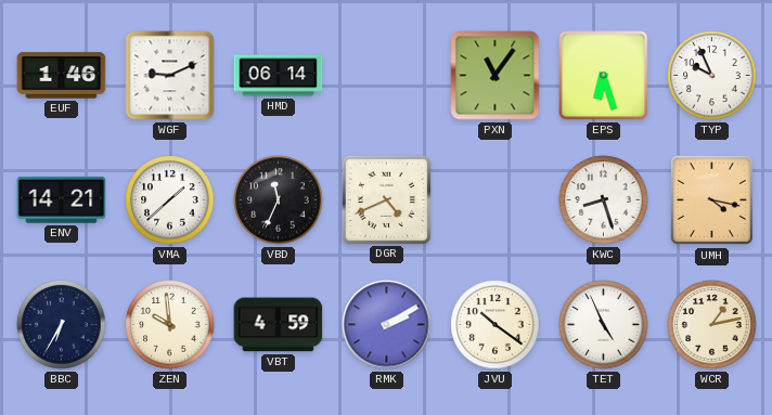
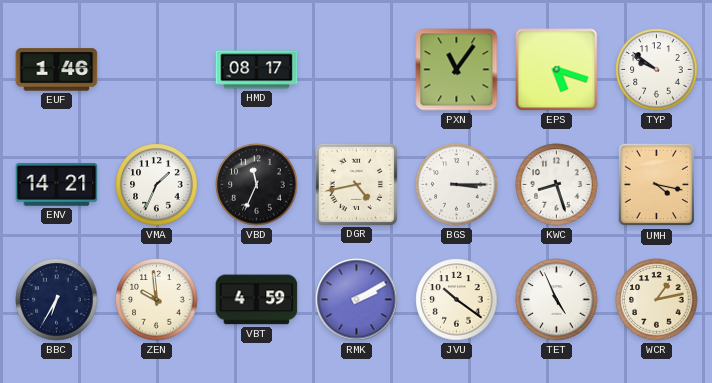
WGF: 9:11 -> none
HMD: 06:14 -> 08:17
EPS: 6:27 -> 5:18
TYP: 9:56 -> 9:51
VMA: 1:38 -> 1:34
DGR: 4:41 -> 4:43
BGS: none -> 3:15
